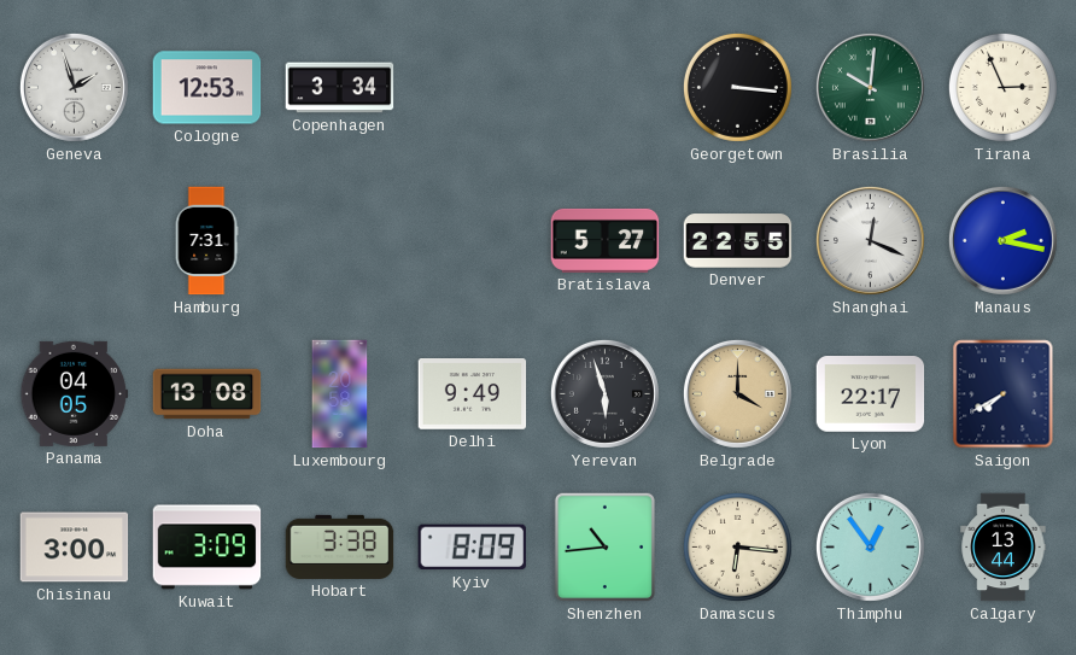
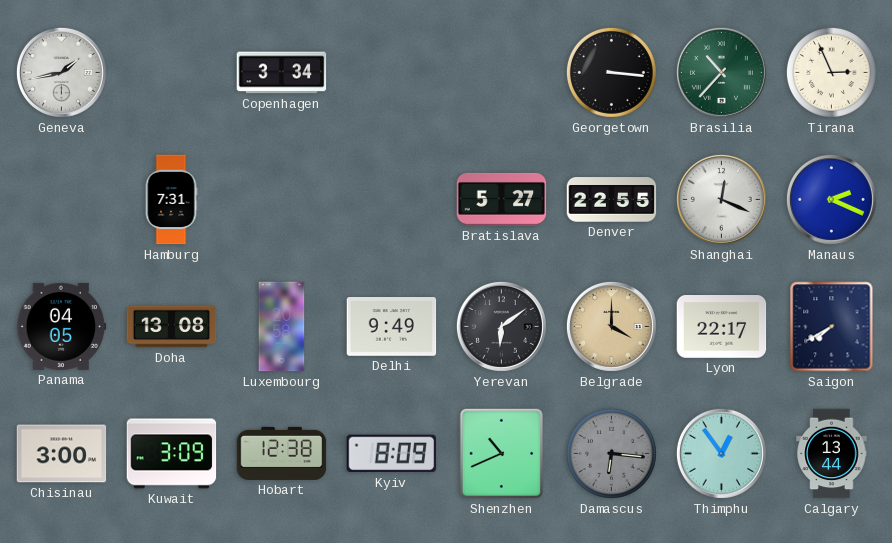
Geneva: 1:57 -> 1:43
Cologne: 12:53 -> none
Brasilia: 10:01 -> 10:37
Manaus: 2:17 -> 2:19
Yerevan: 5:57 -> 6:09
Hobart: 3:38 -> 12:38
Shenzhen: 10:44 -> 10:41
Damascus dial: cream -> grey
